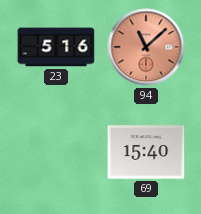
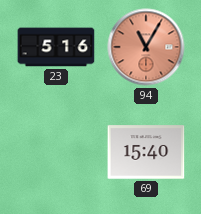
94: 11:08 -> 11:05
